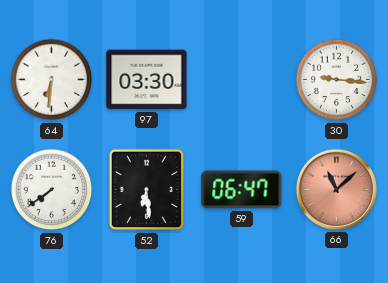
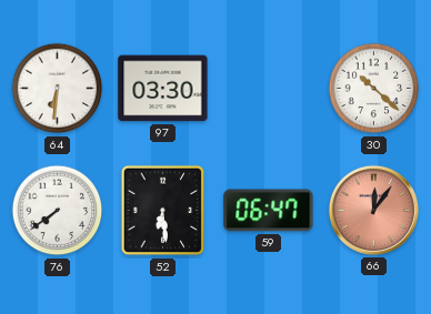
30: 9:16 -> 10:22
66: 11:08 -> 12:06
